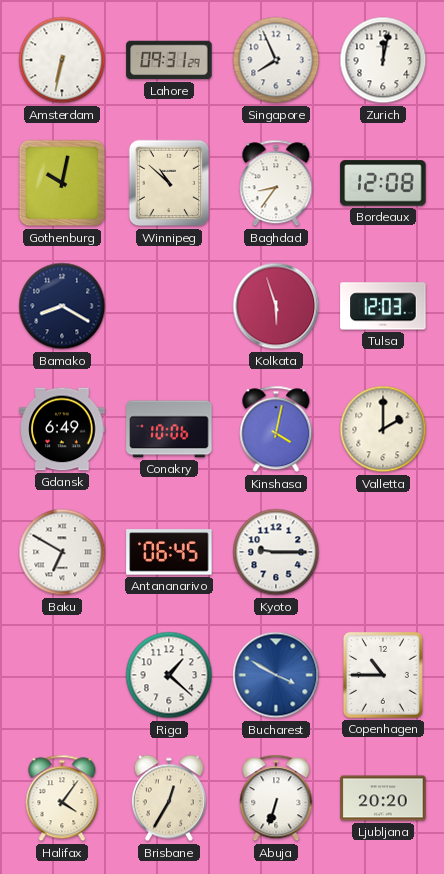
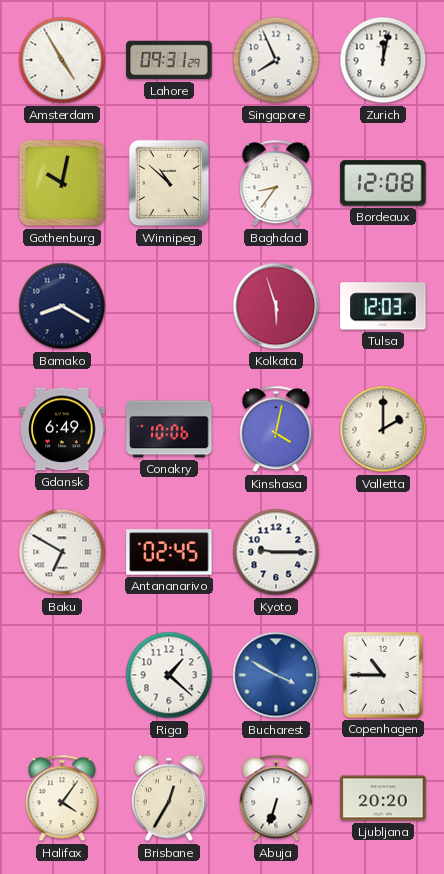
Amsterdam: 6:32 -> 4:55
Antananarivo: 06:45 -> 02:45
